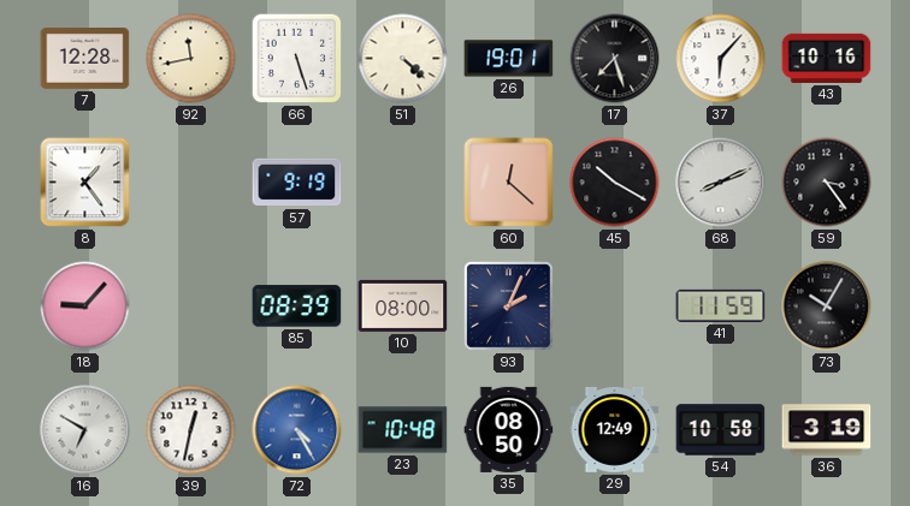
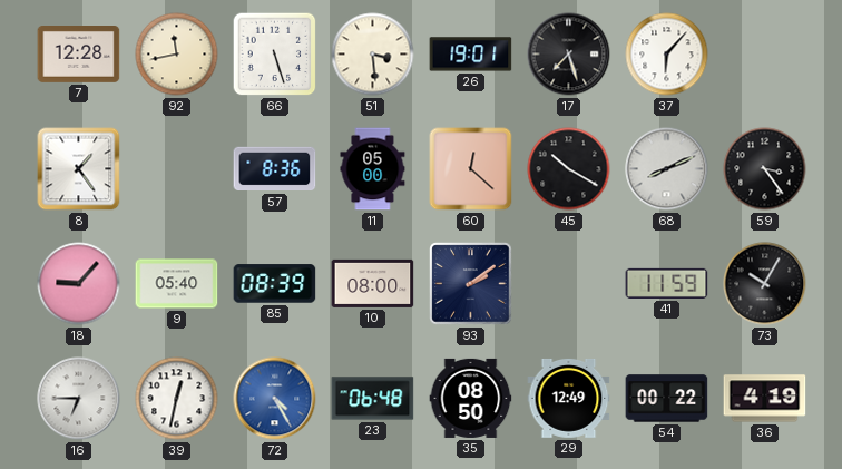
51: 4:22 -> 3:29
43: 10:16 -> none
57: 9:19 -> 8:36
11: none -> 05:00
9: none -> 05:40
93: 2:04 -> 2:09
16: 6:50 -> 6:45
23: 10:48 -> 06:48
54: 10:58 -> 00:22
36: 3:19 -> 4:19
